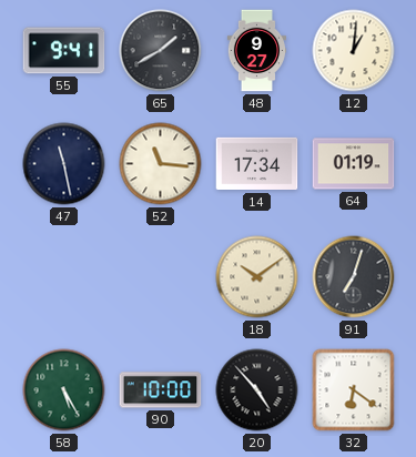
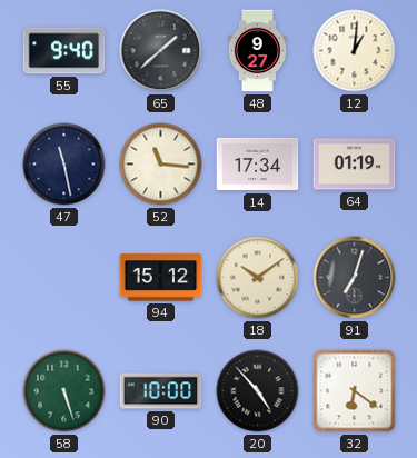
55: 9:41 -> 9:40
65: 1:40 -> 1:38
94: none -> 15:12
58: 5:25 -> 5:27
